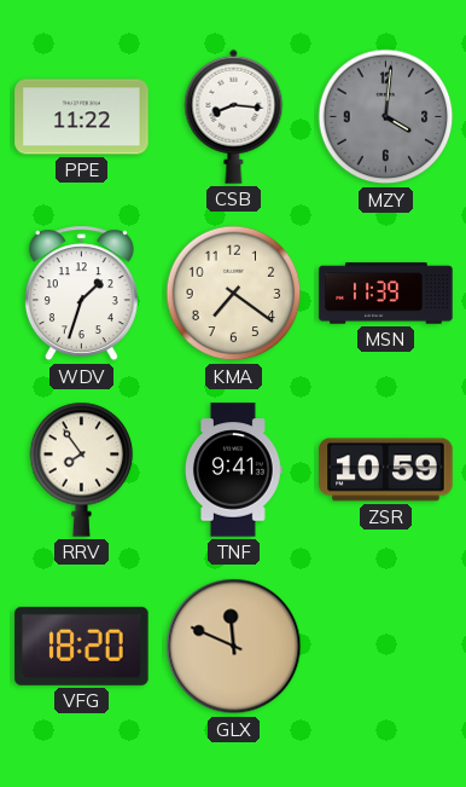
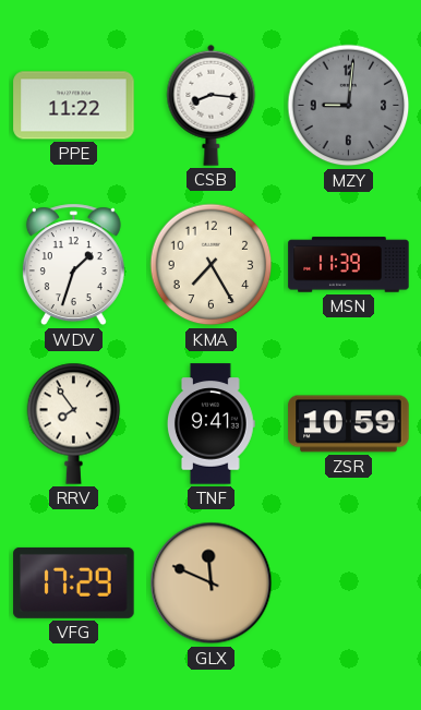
MZY: 4:01 -> 9:01
KMA: 7:21 -> 7:25
VFG: 18:20 -> 17:29
